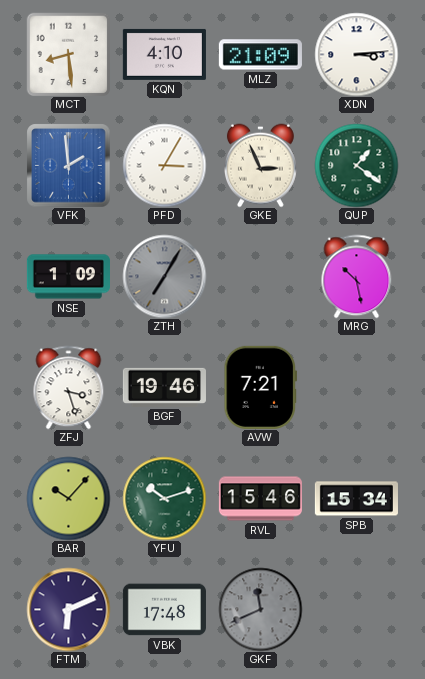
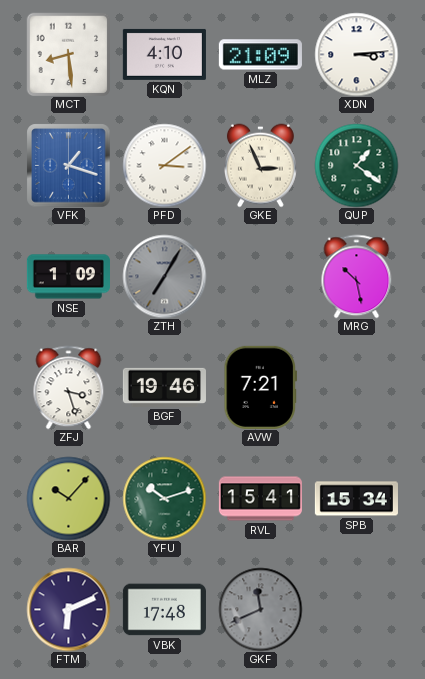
VFK: 1:59 -> 1:18
PFD: 3:05 -> 3:09
RVL: 15:46 -> 15:41
